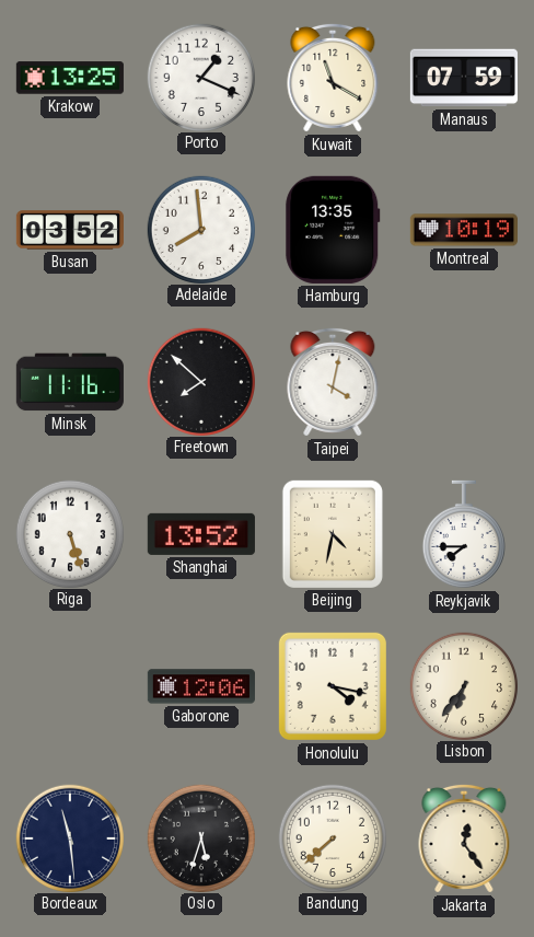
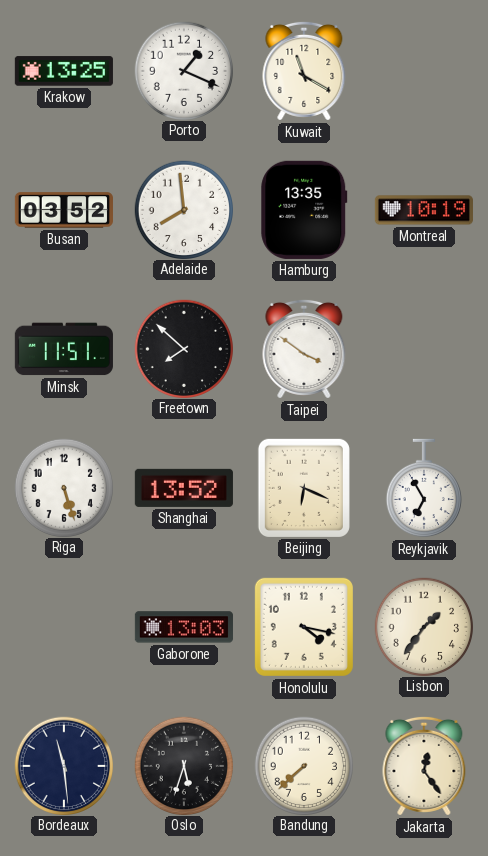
Manaus: 07:59 -> none
Minsk: 11:16 -> 11:51
Taipei: 4:02 -> 3:51
Beijing: 4:32 -> 6:19
Reykjavik: 7:45 -> 6:55
Gaborone: 12:06 -> 13:03
Lisbon: 6:36 -> 1:36
